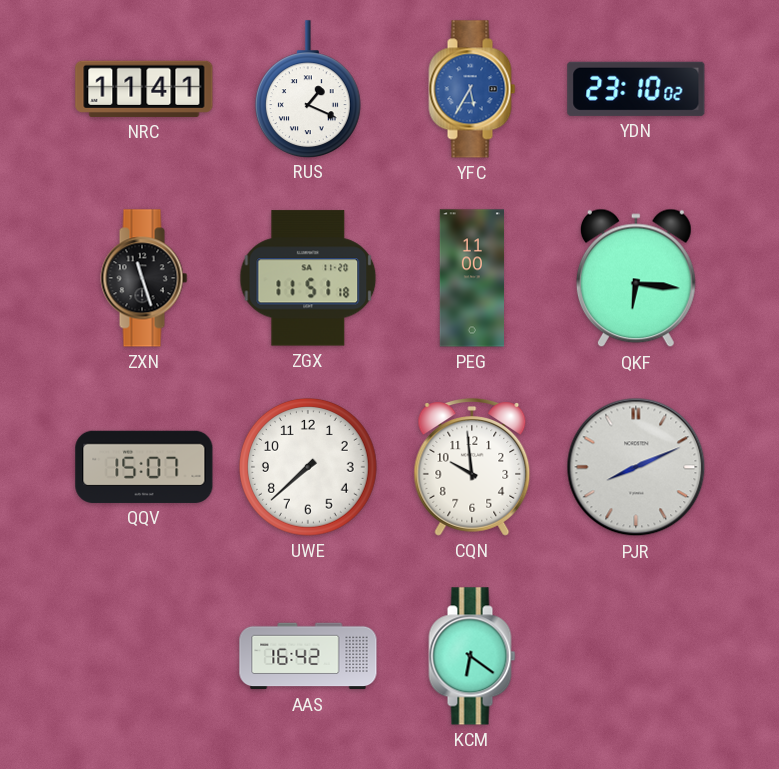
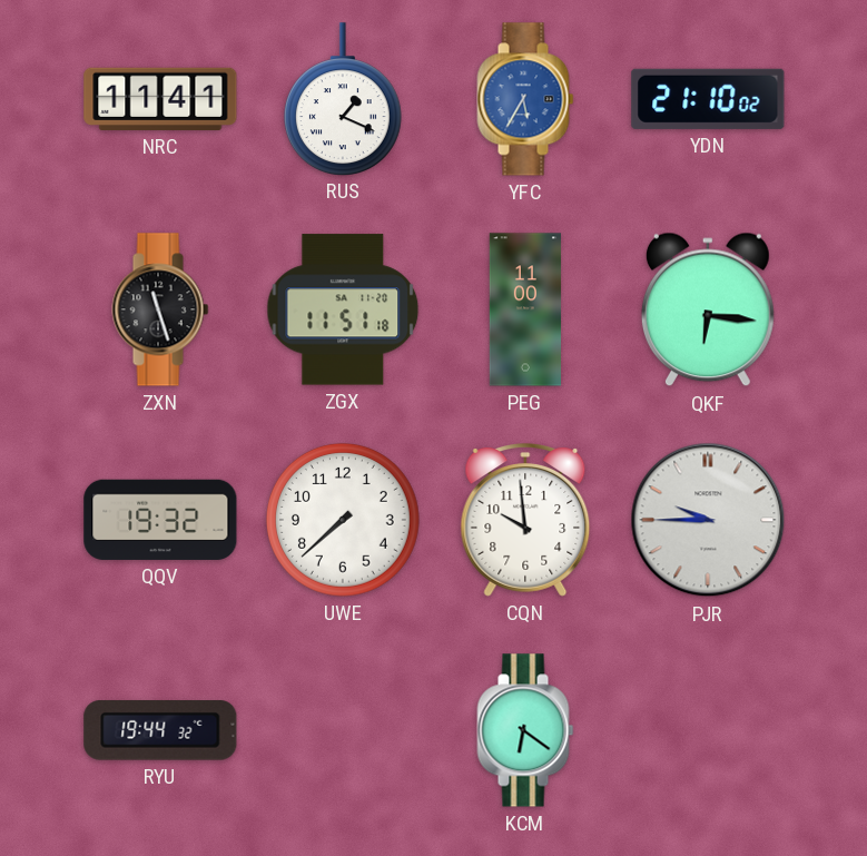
YDN: 23:10 -> 21:10
QQV: 15:07 -> 19:32
PJR: 8:11 -> 9:45
RYU: none -> 19:44
AAS: 16:42 -> none
